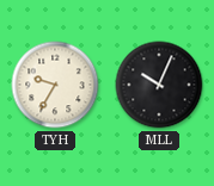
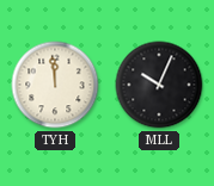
TYH: 9:35 -> 11:59
